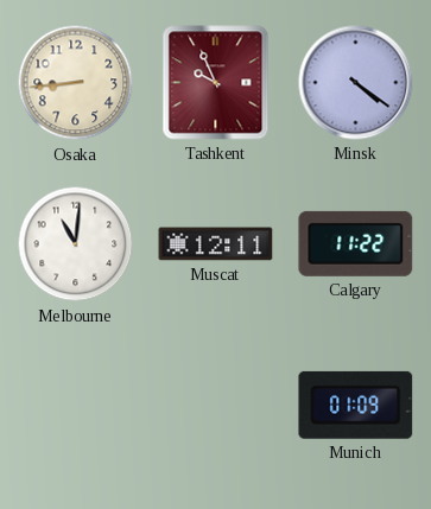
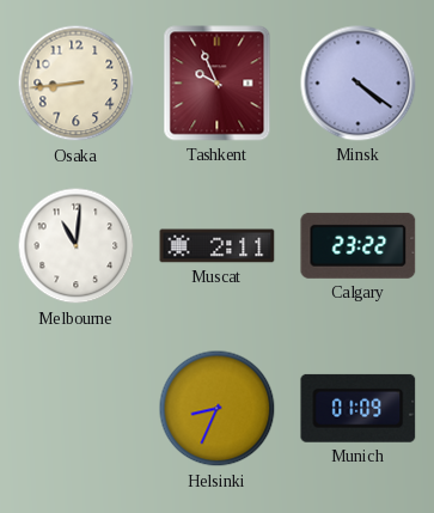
Muscat: 12:11 -> 2:11
Calgary: 11:22 -> 23:22
Helsinki: none -> 8:34
